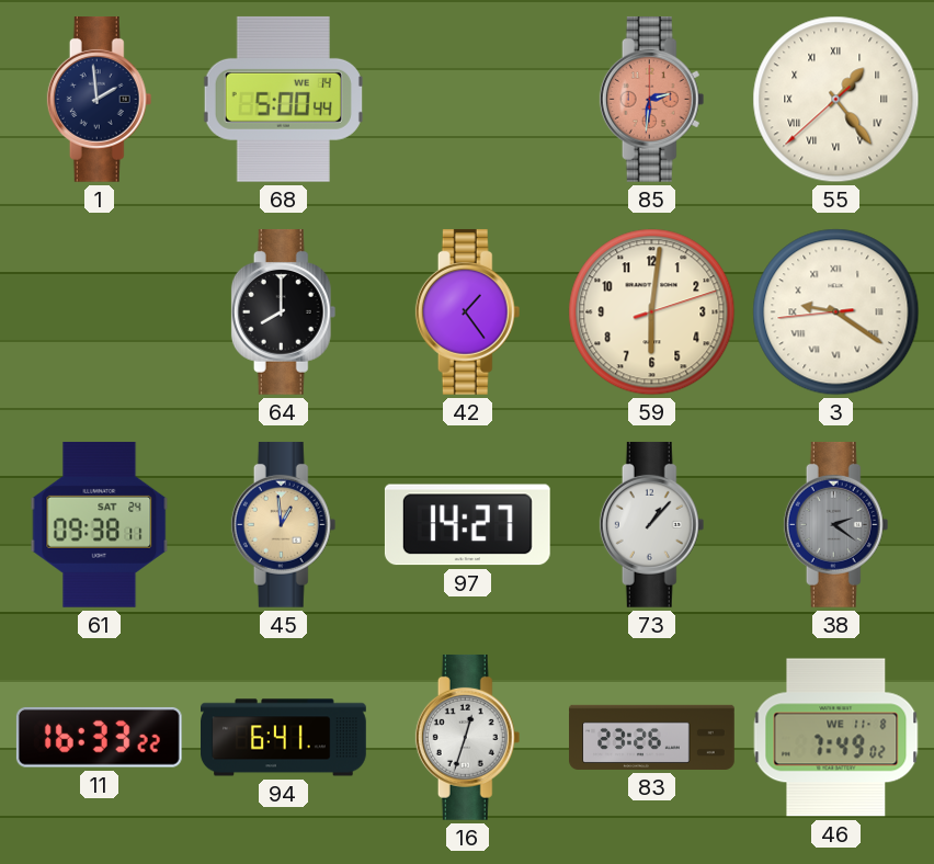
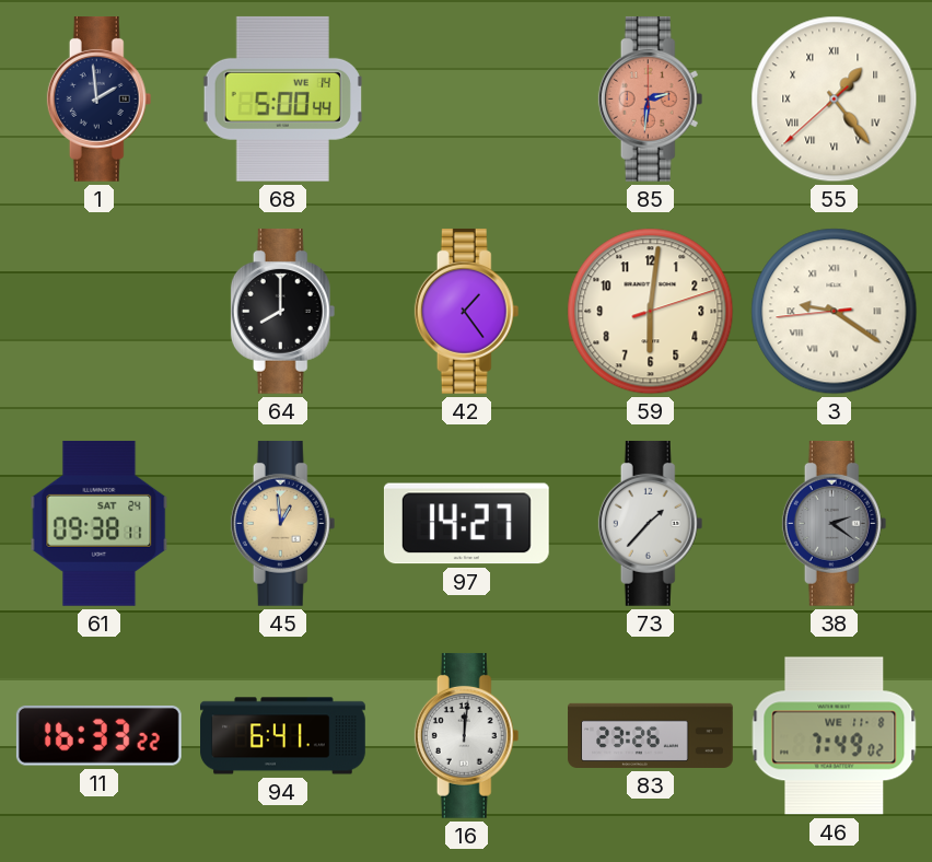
73: 1:07 -> 1:37
16: 12:33 -> 12:01
